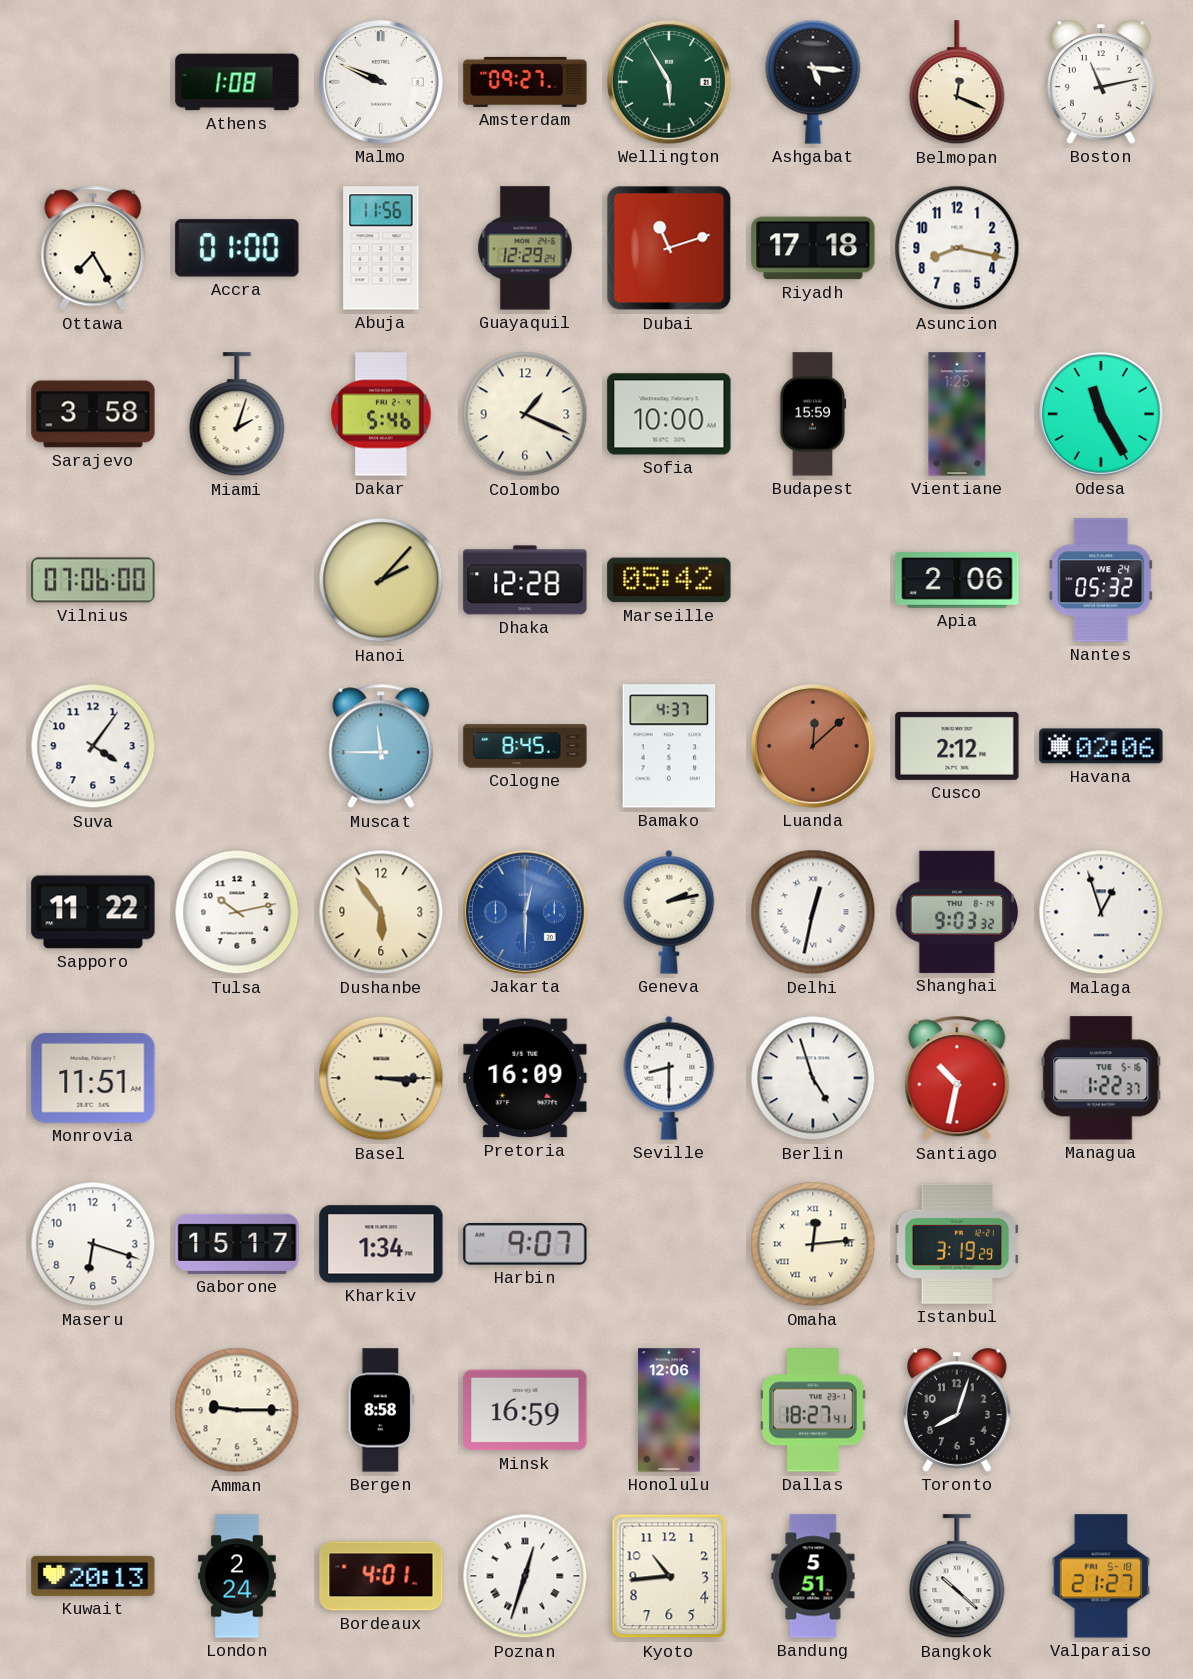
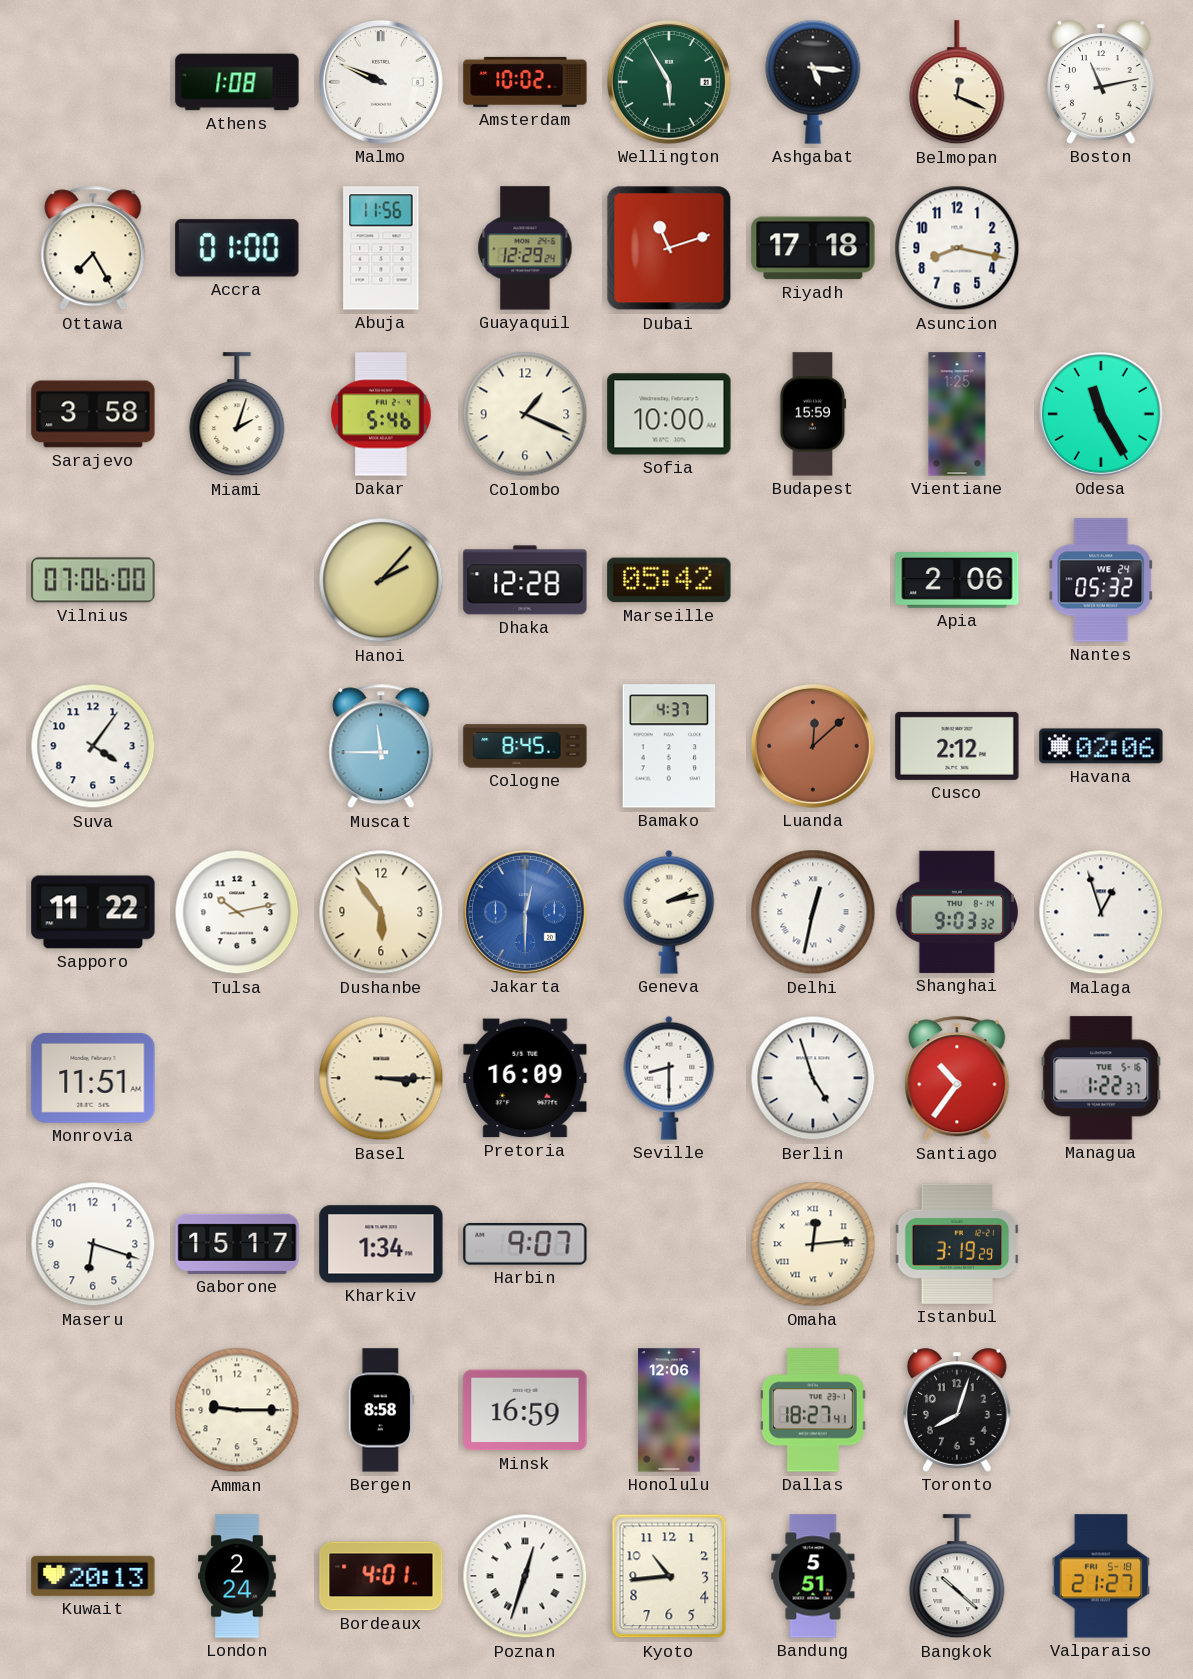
Amsterdam: 09:27 -> 10:02
Santiago: 10:32 -> 10:36
